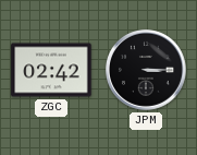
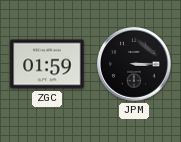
ZGC: 02:42 -> 01:59
